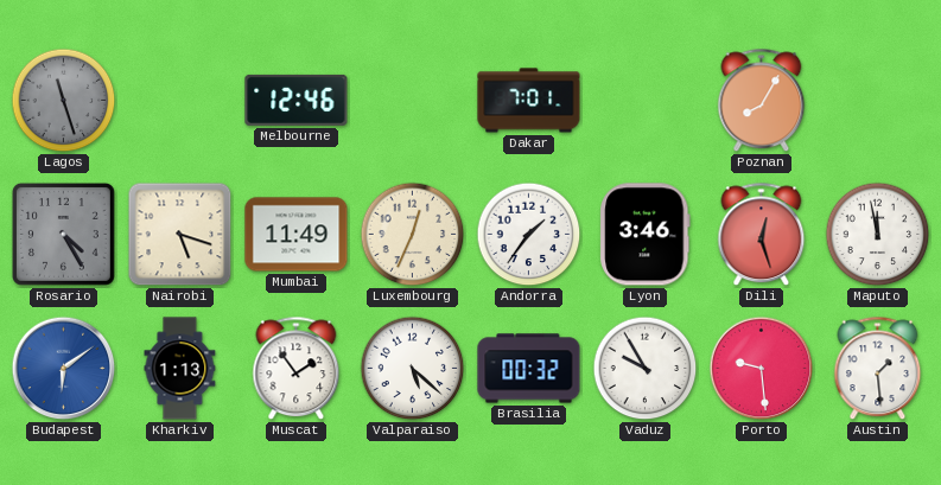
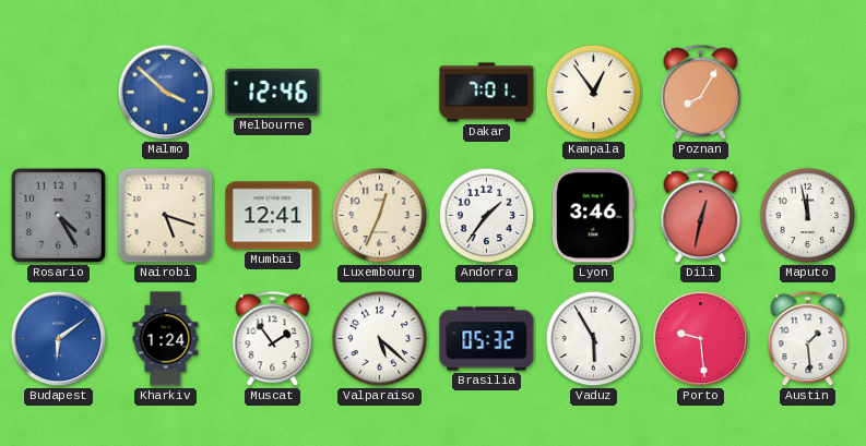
Lagos: 11:27 -> none
Malmo: none -> 3:52
Kampala: none -> 12:54
Mumbai: 11:49 -> 12:41
Dili: 12:27 -> 12:32
Kharkiv: 1:13 -> 1:24
Brasilia: 00:32 -> 05:32
Vaduz: 9:55 -> 5:55
